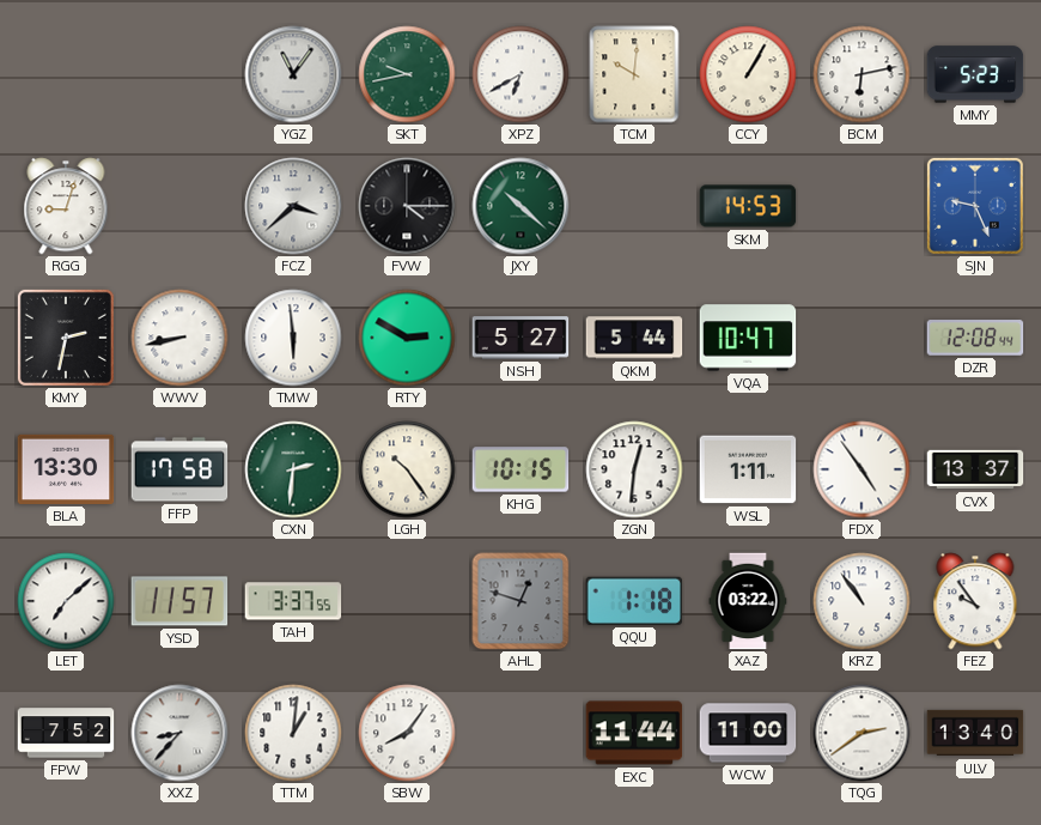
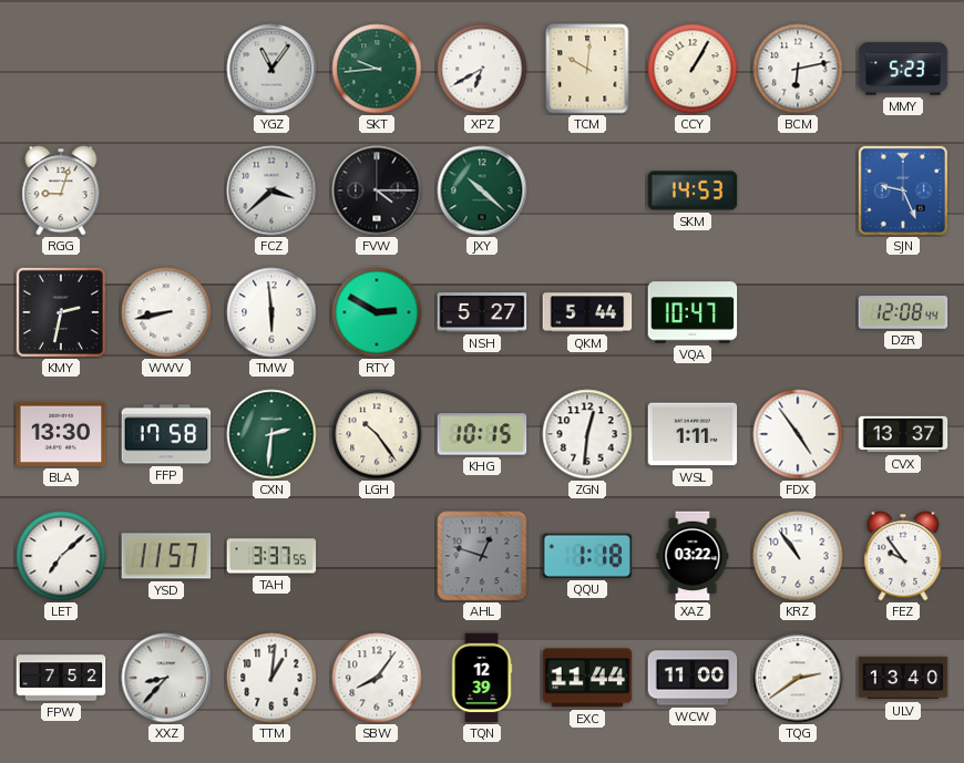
SKT: 9:43 -> 9:44
TQN: none -> 12:39
